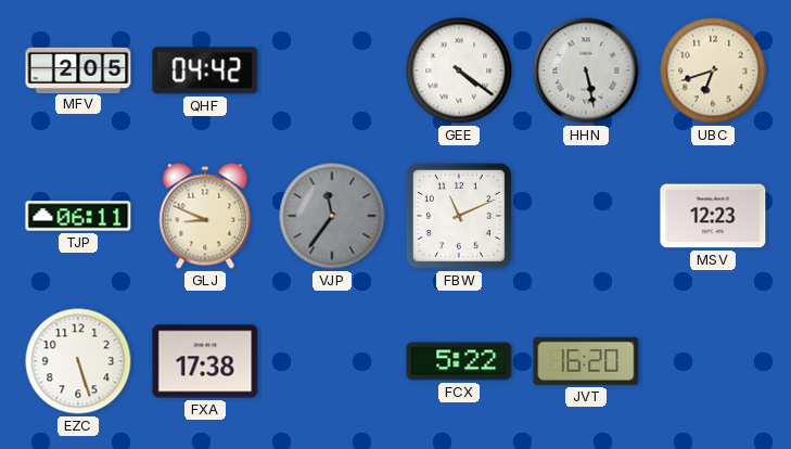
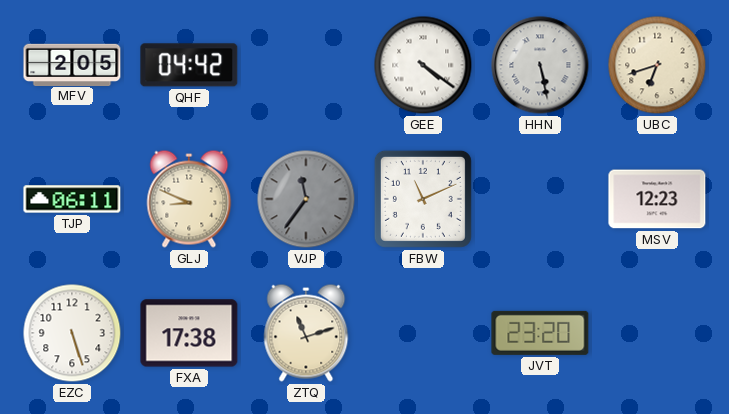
ZTQ: none -> 11:12
FCX: 5:22 -> none
JVT: 16:20 -> 23:20
